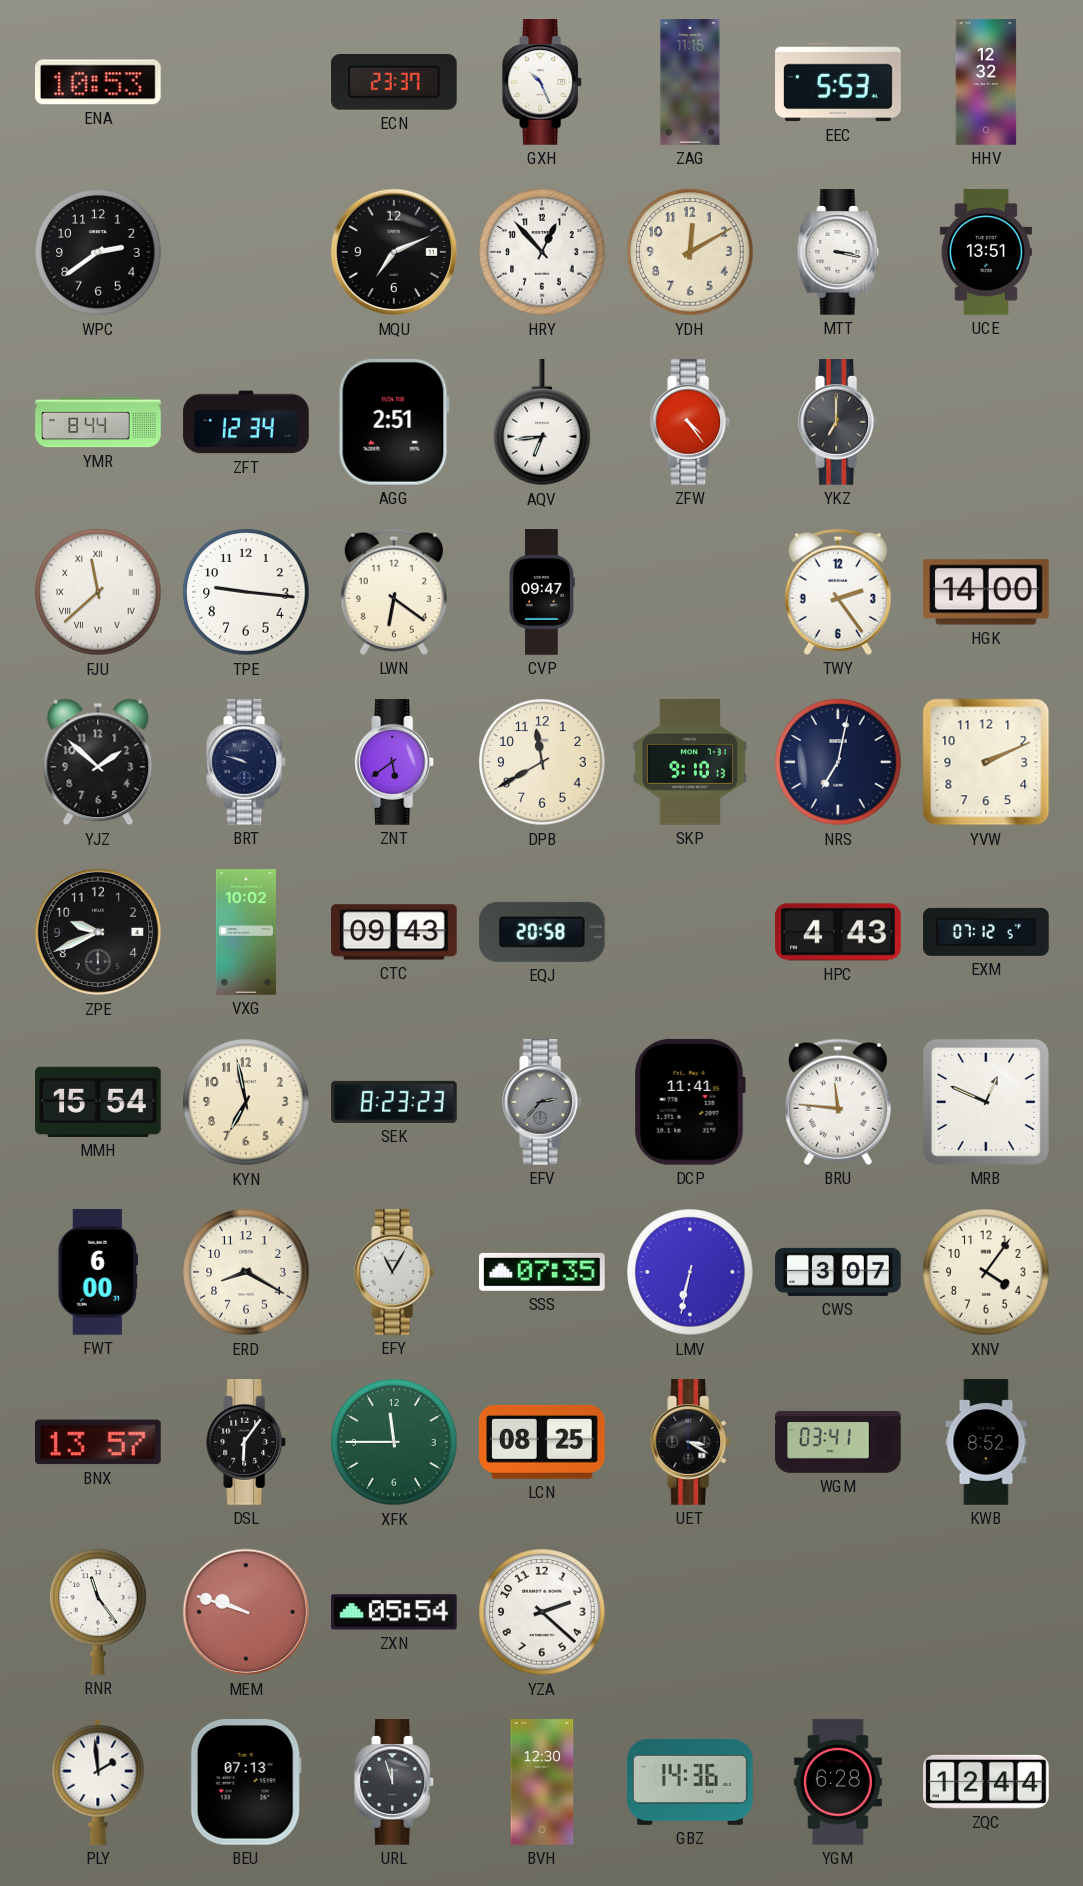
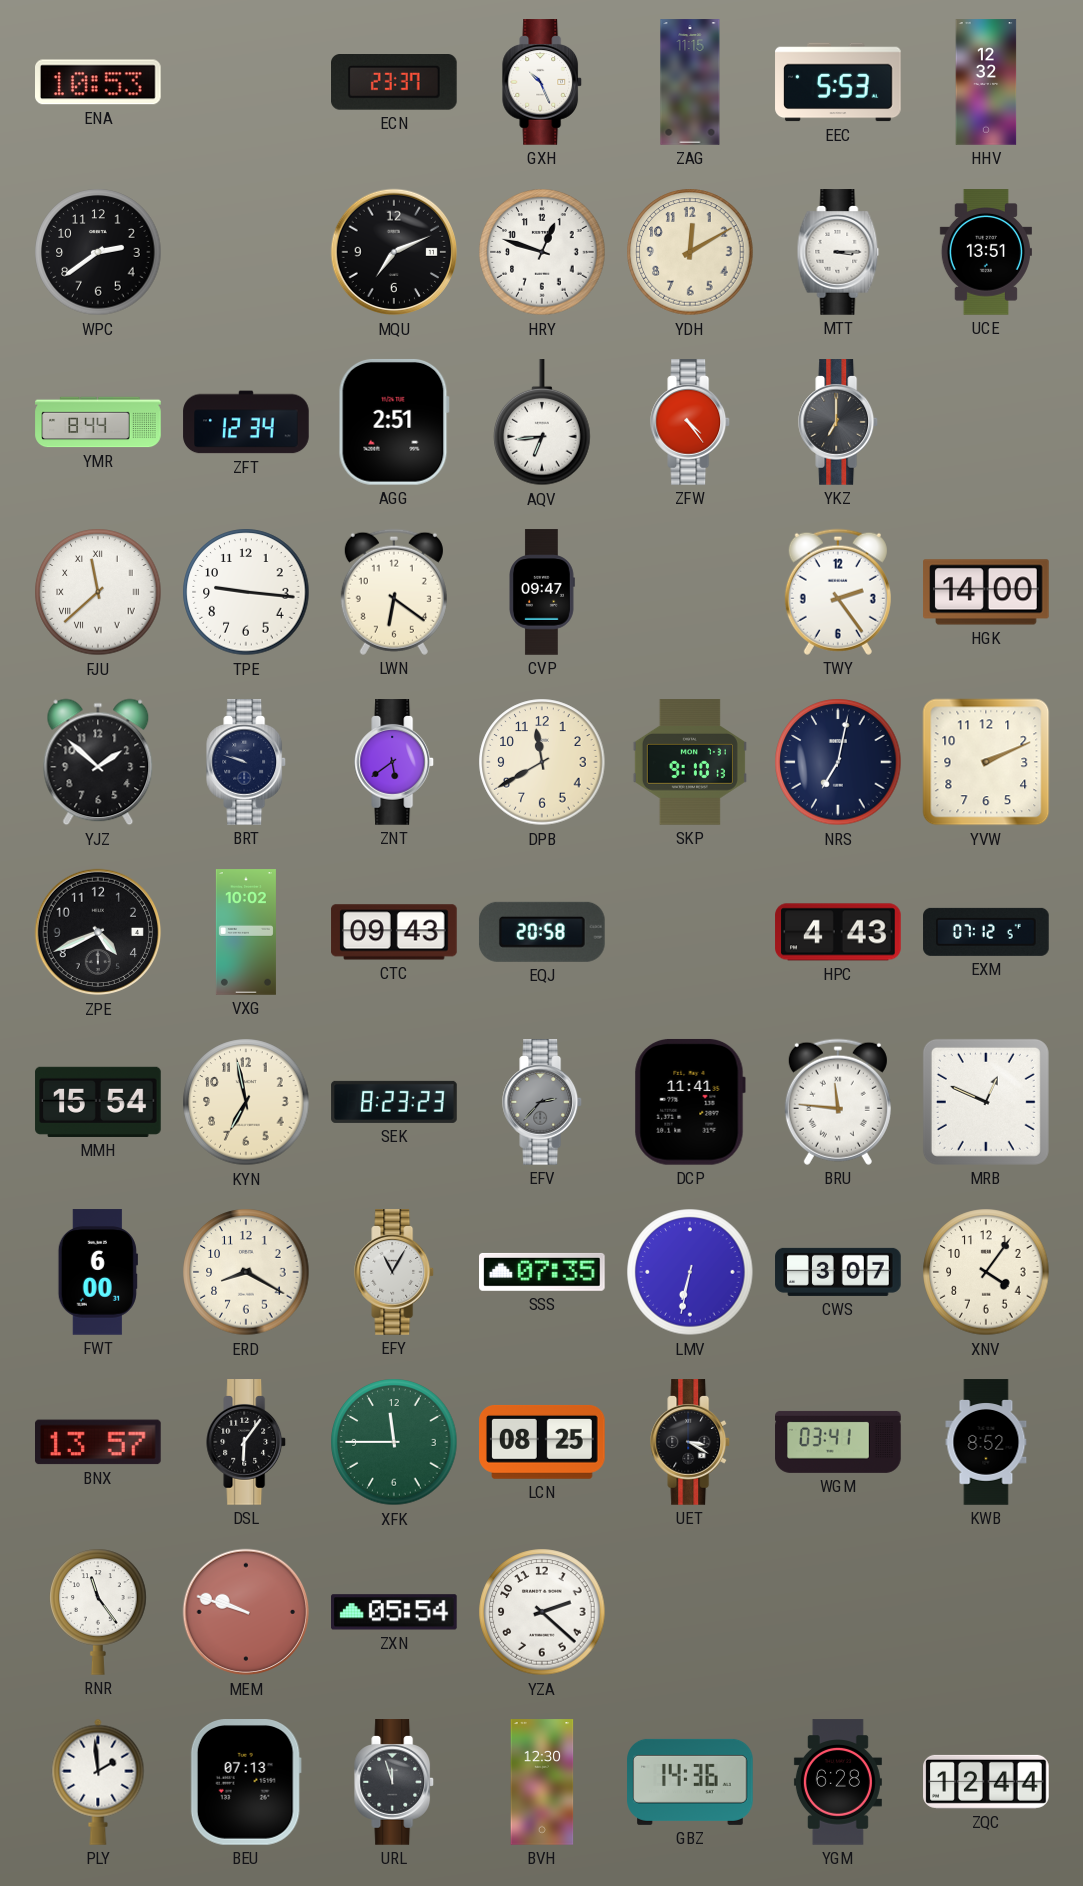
HRY: 12:53 -> 12:48
MTT: 3:17 -> 3:15
ZPE: 9:41 -> 4:41
